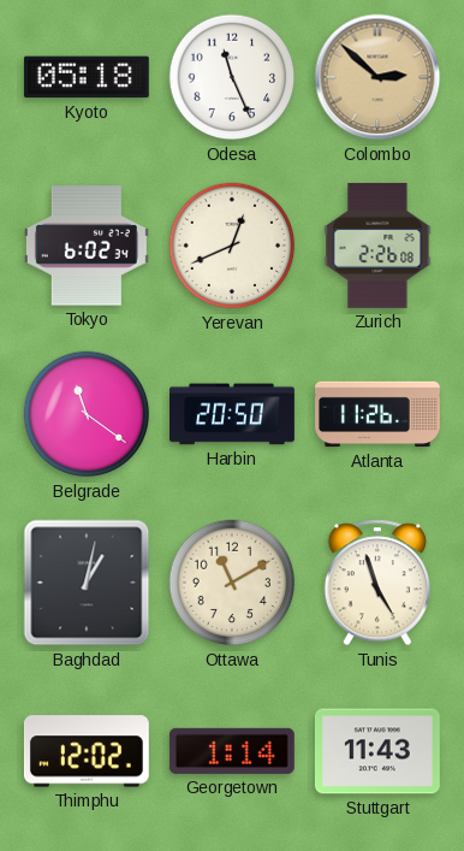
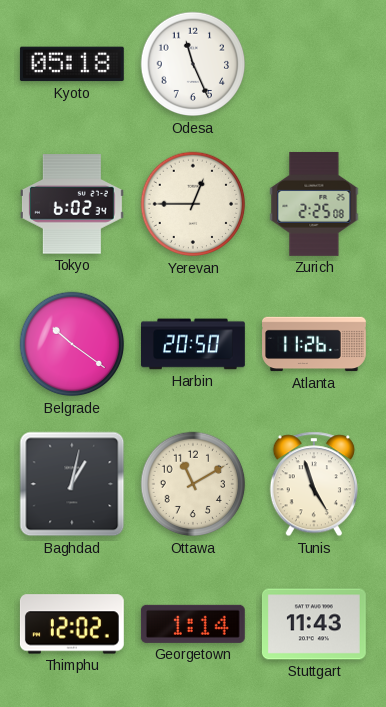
Colombo: 2:52 -> none
Yerevan: 12:41 -> 12:45
Zurich: 2:26 -> 2:25
Belgrade: 11:21 -> 10:21
